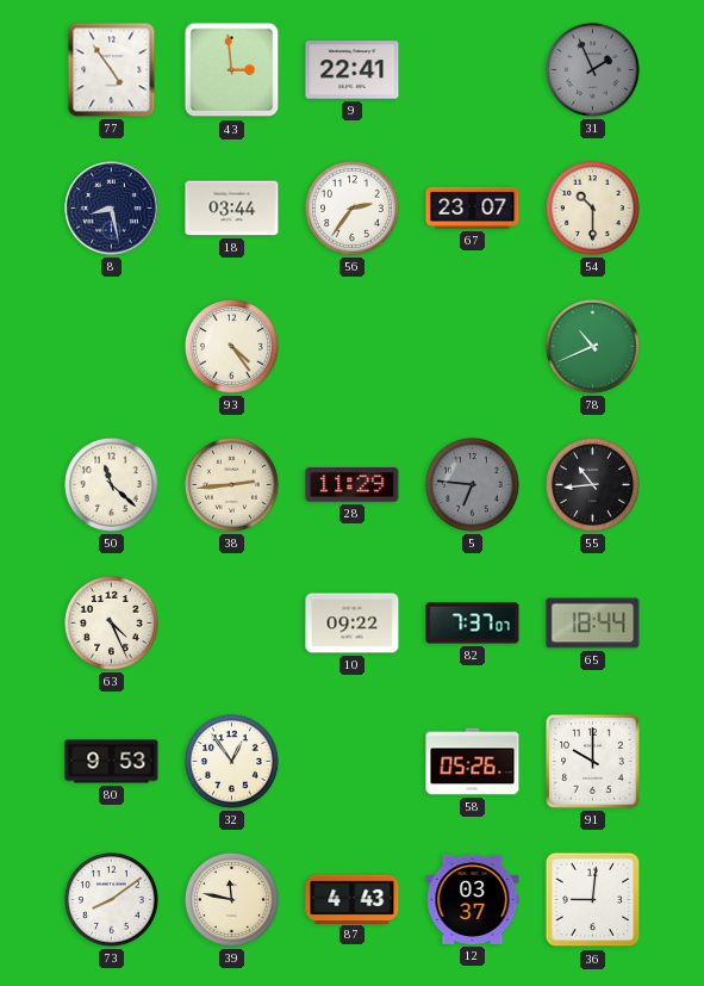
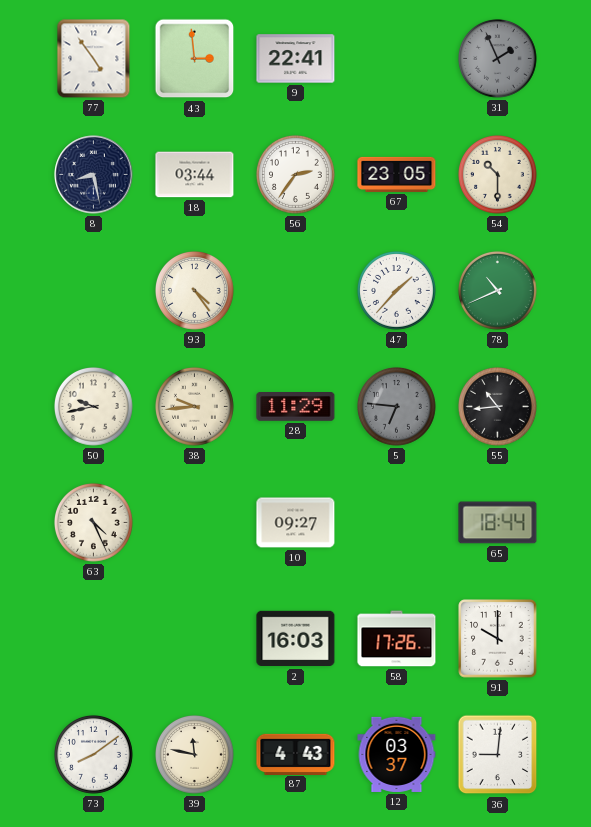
67: 23:07 -> 23:05
47: none -> 1:37
50: 11:22 -> 9:43
38: 2:44 -> 9:44
10: 09:22 -> 09:27
82: 7:37 -> none
80: 9:53 -> none
32: 12:54 -> none
2: none -> 16:03
58: 05:26 -> 17:26
